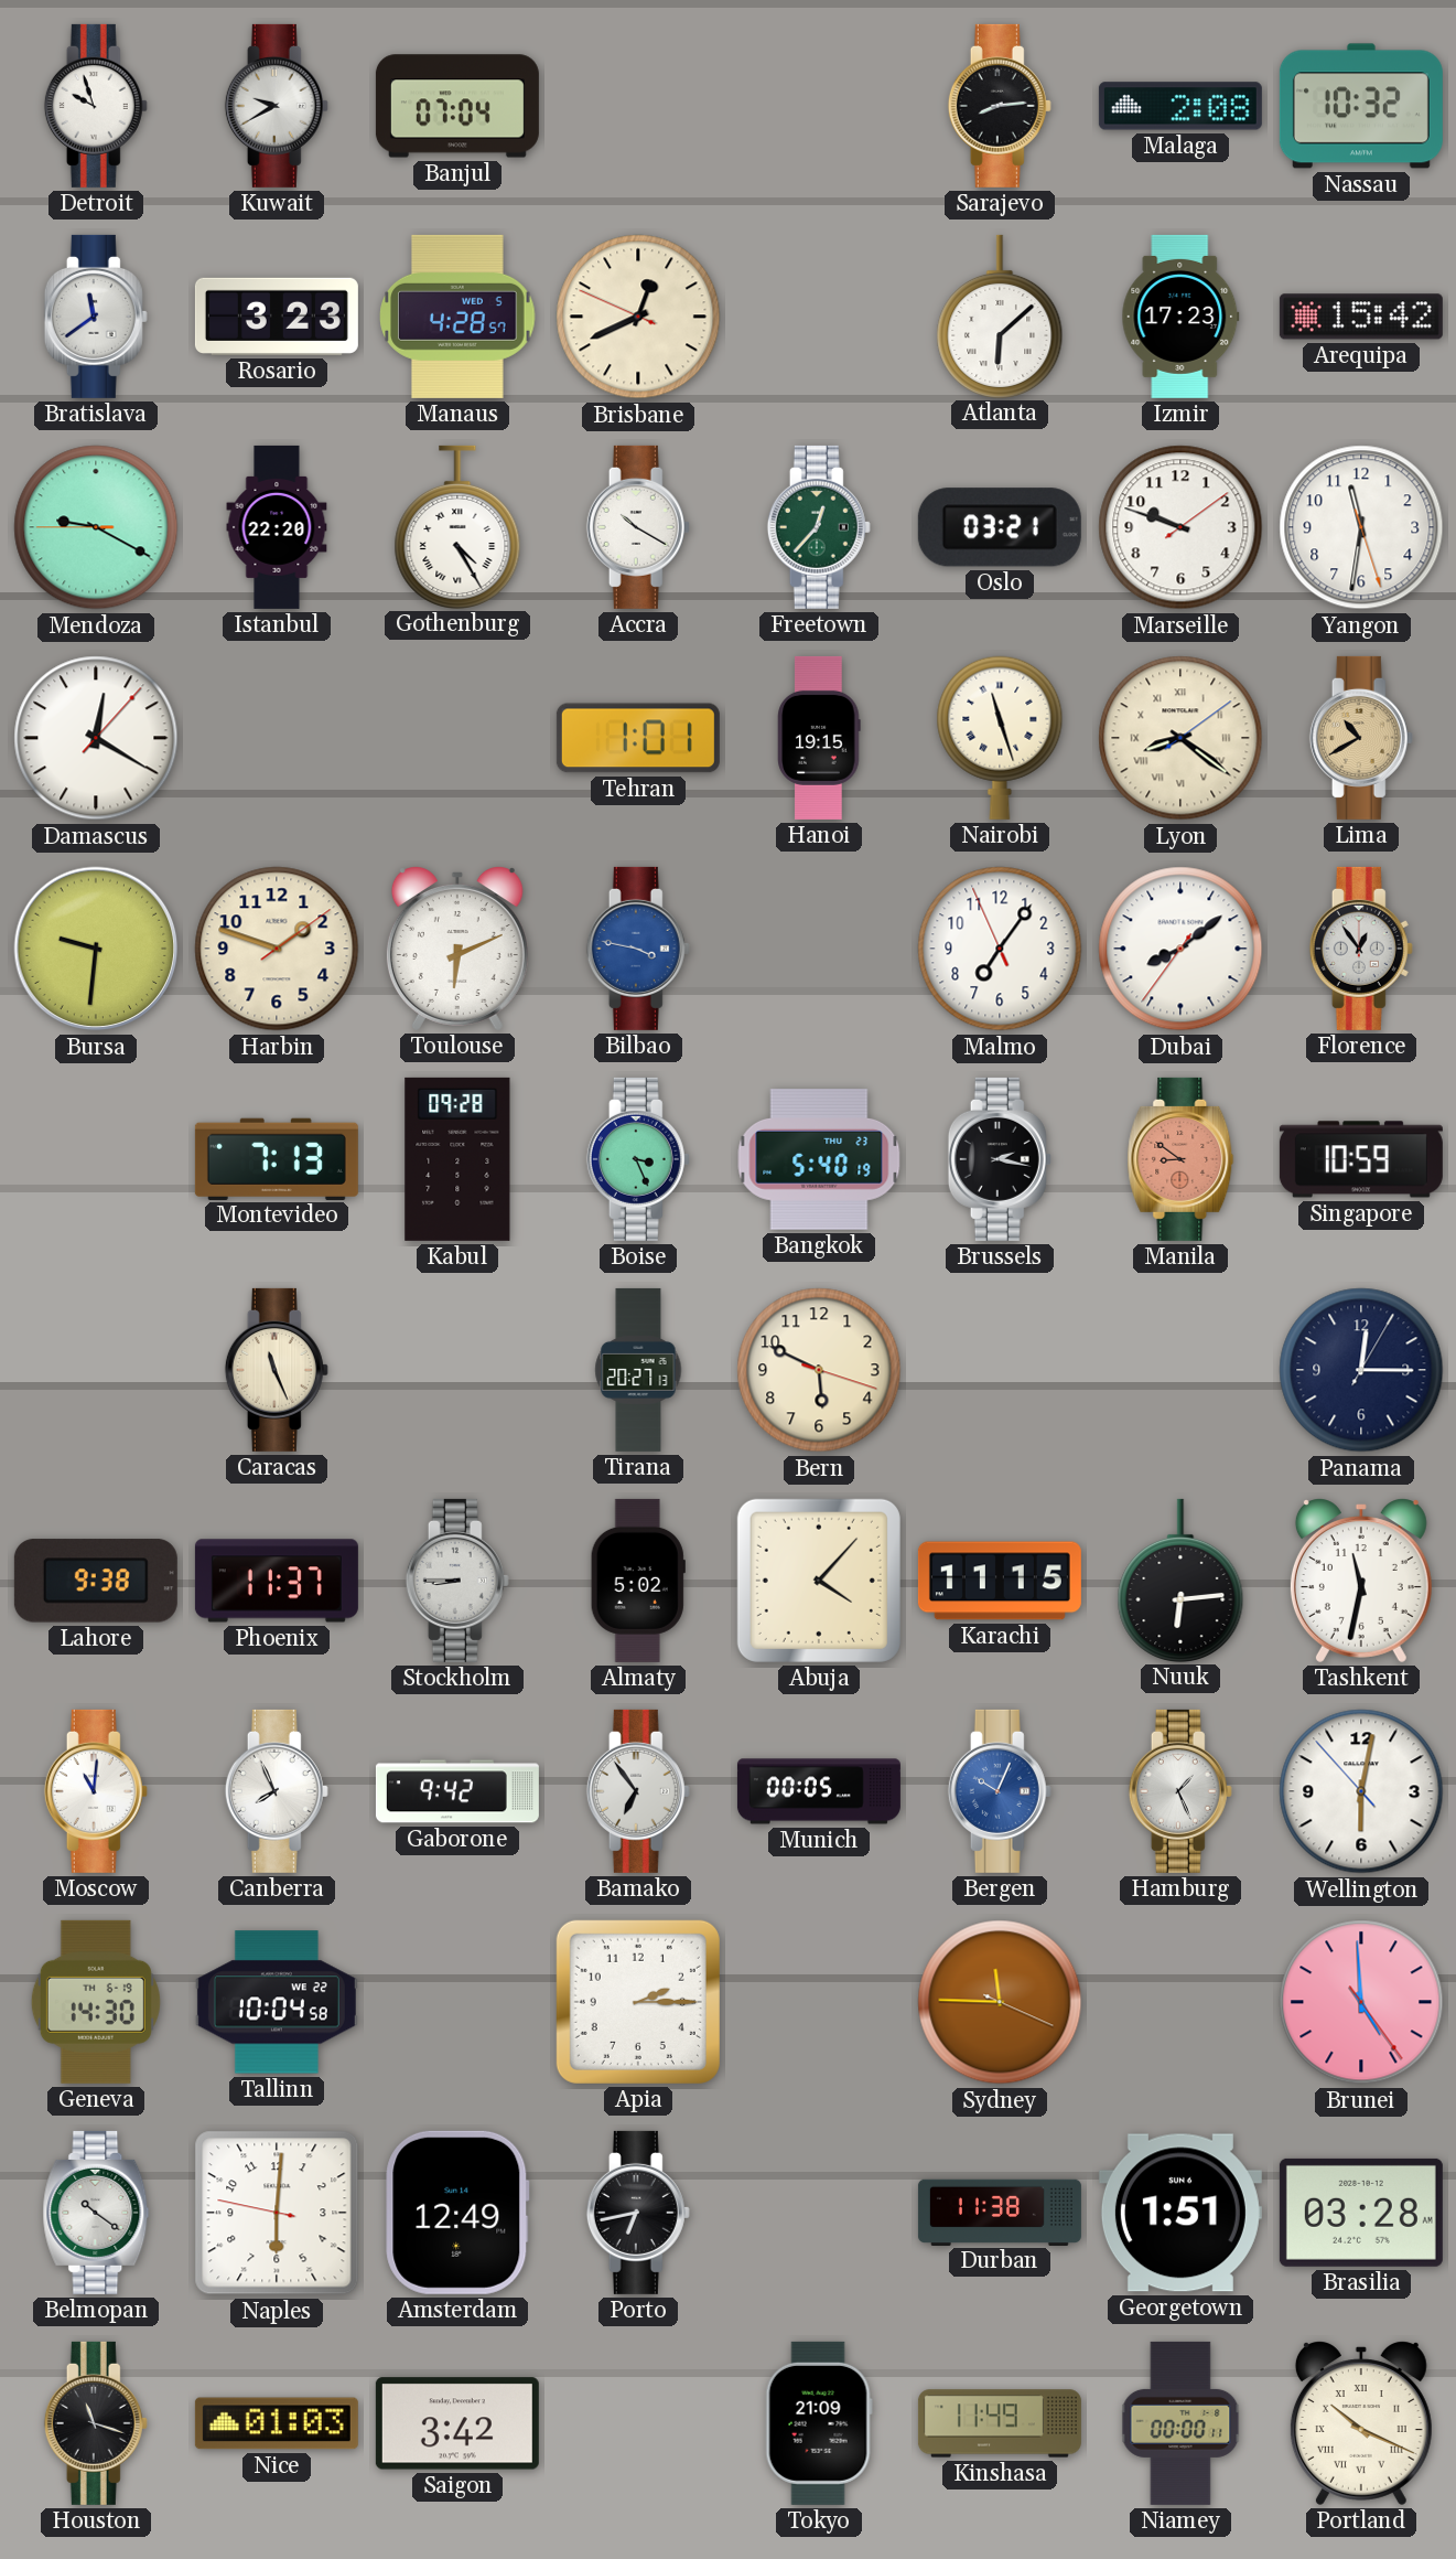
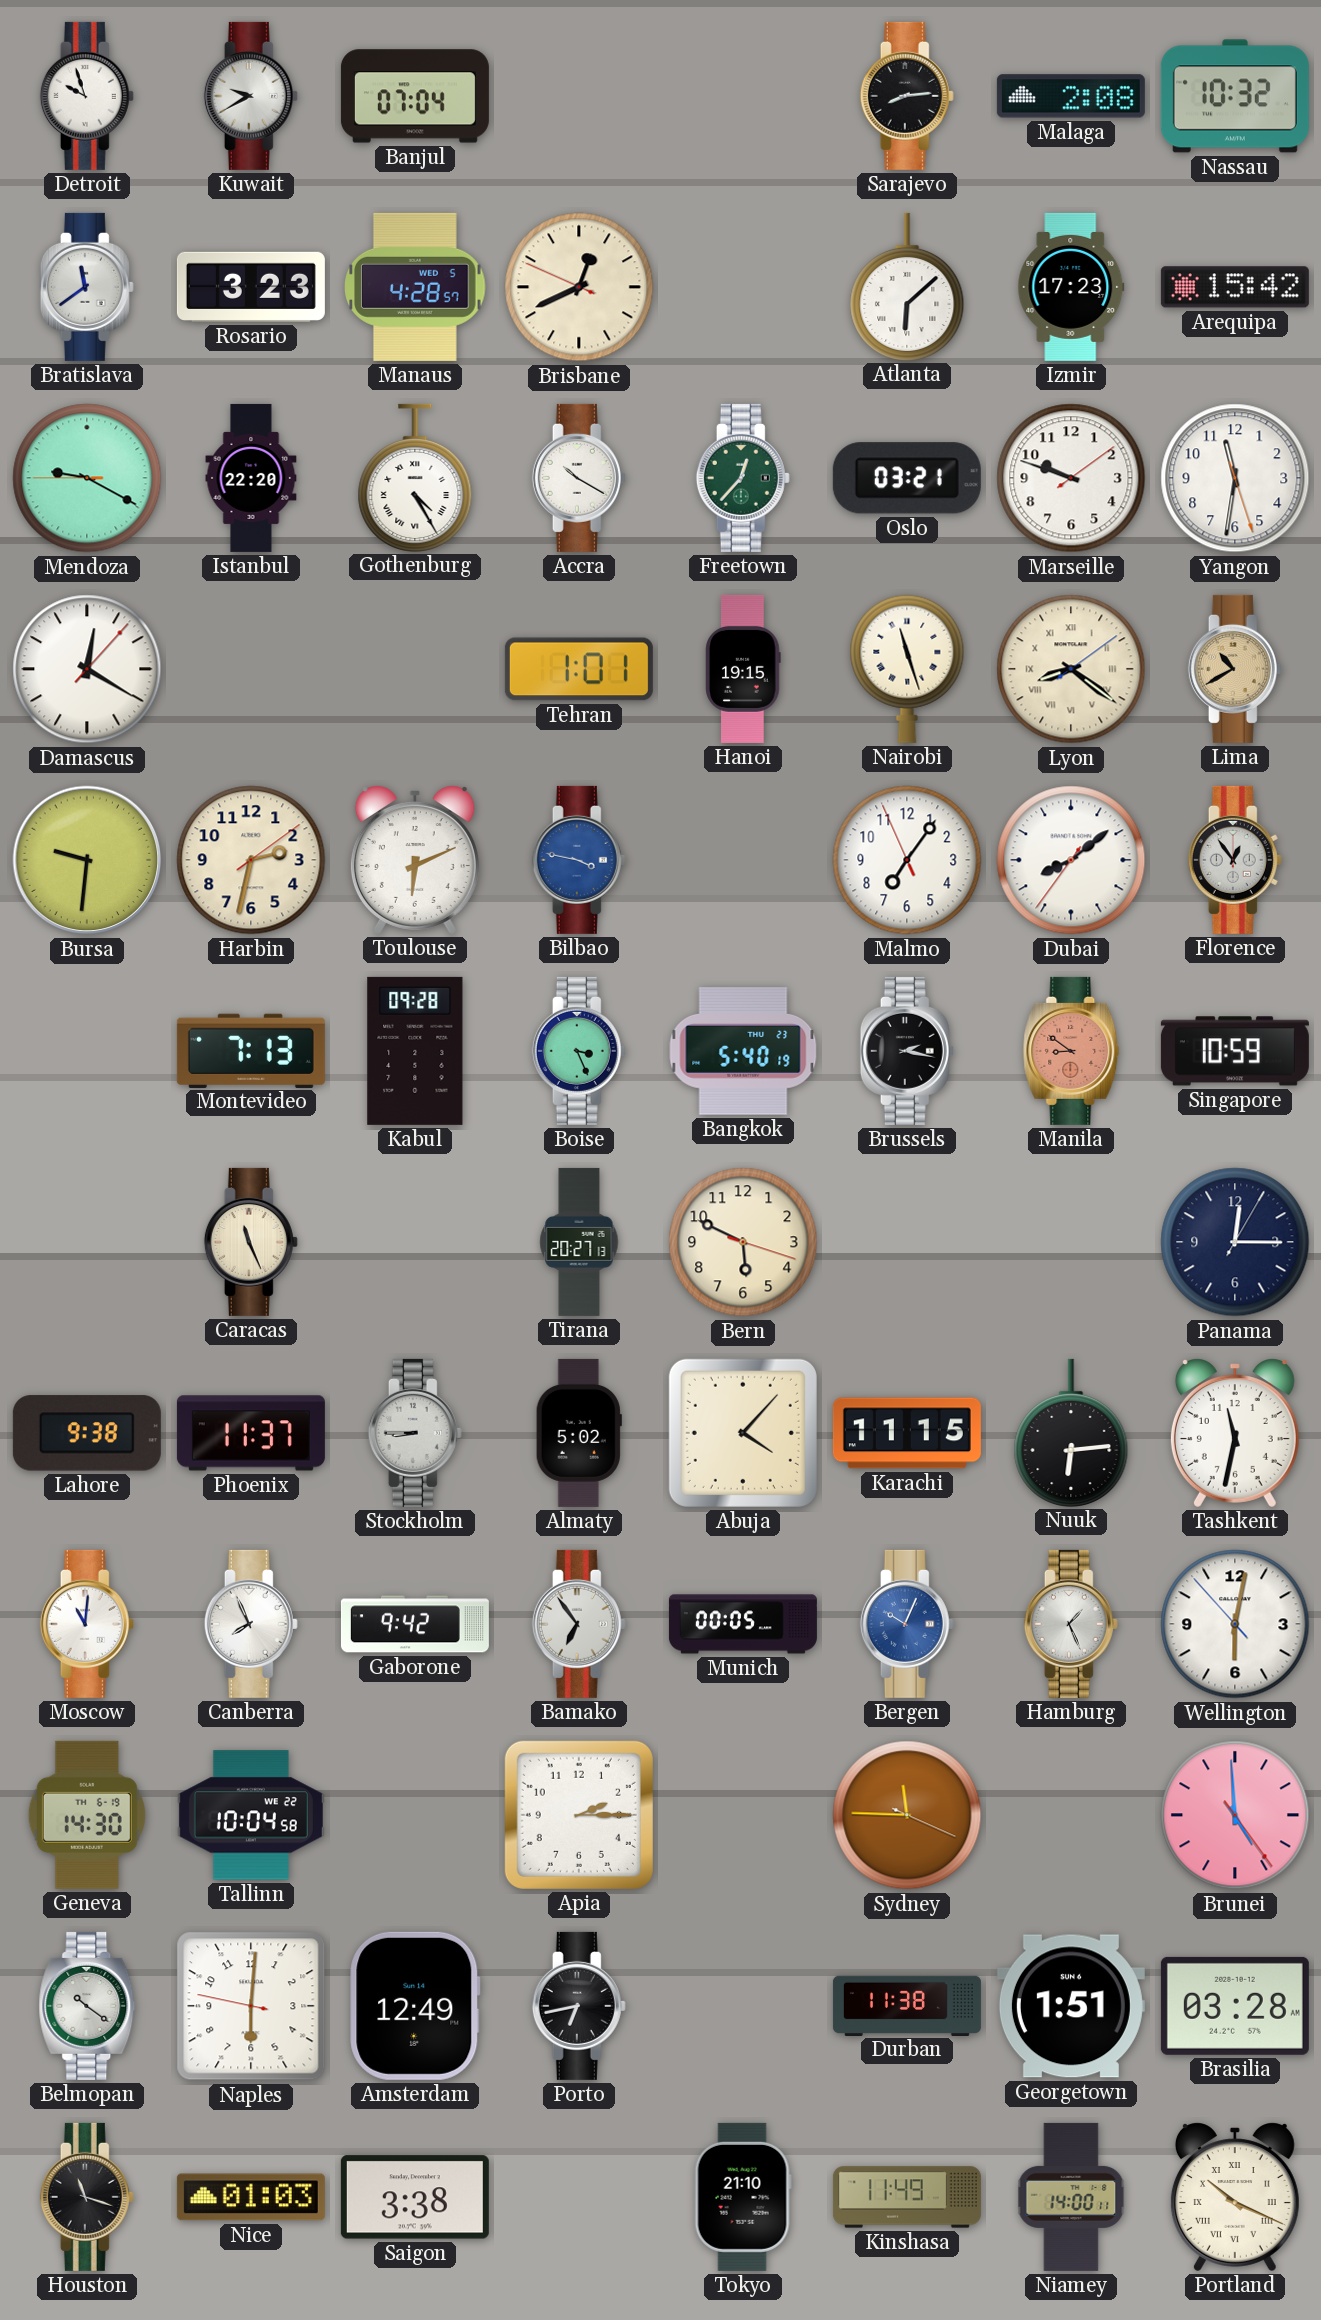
Harbin: 1:48 -> 2:32
Saigon: 3:42 -> 3:38
Tokyo: 21:09 -> 21:10
Niamey: 00:00 -> 14:00
